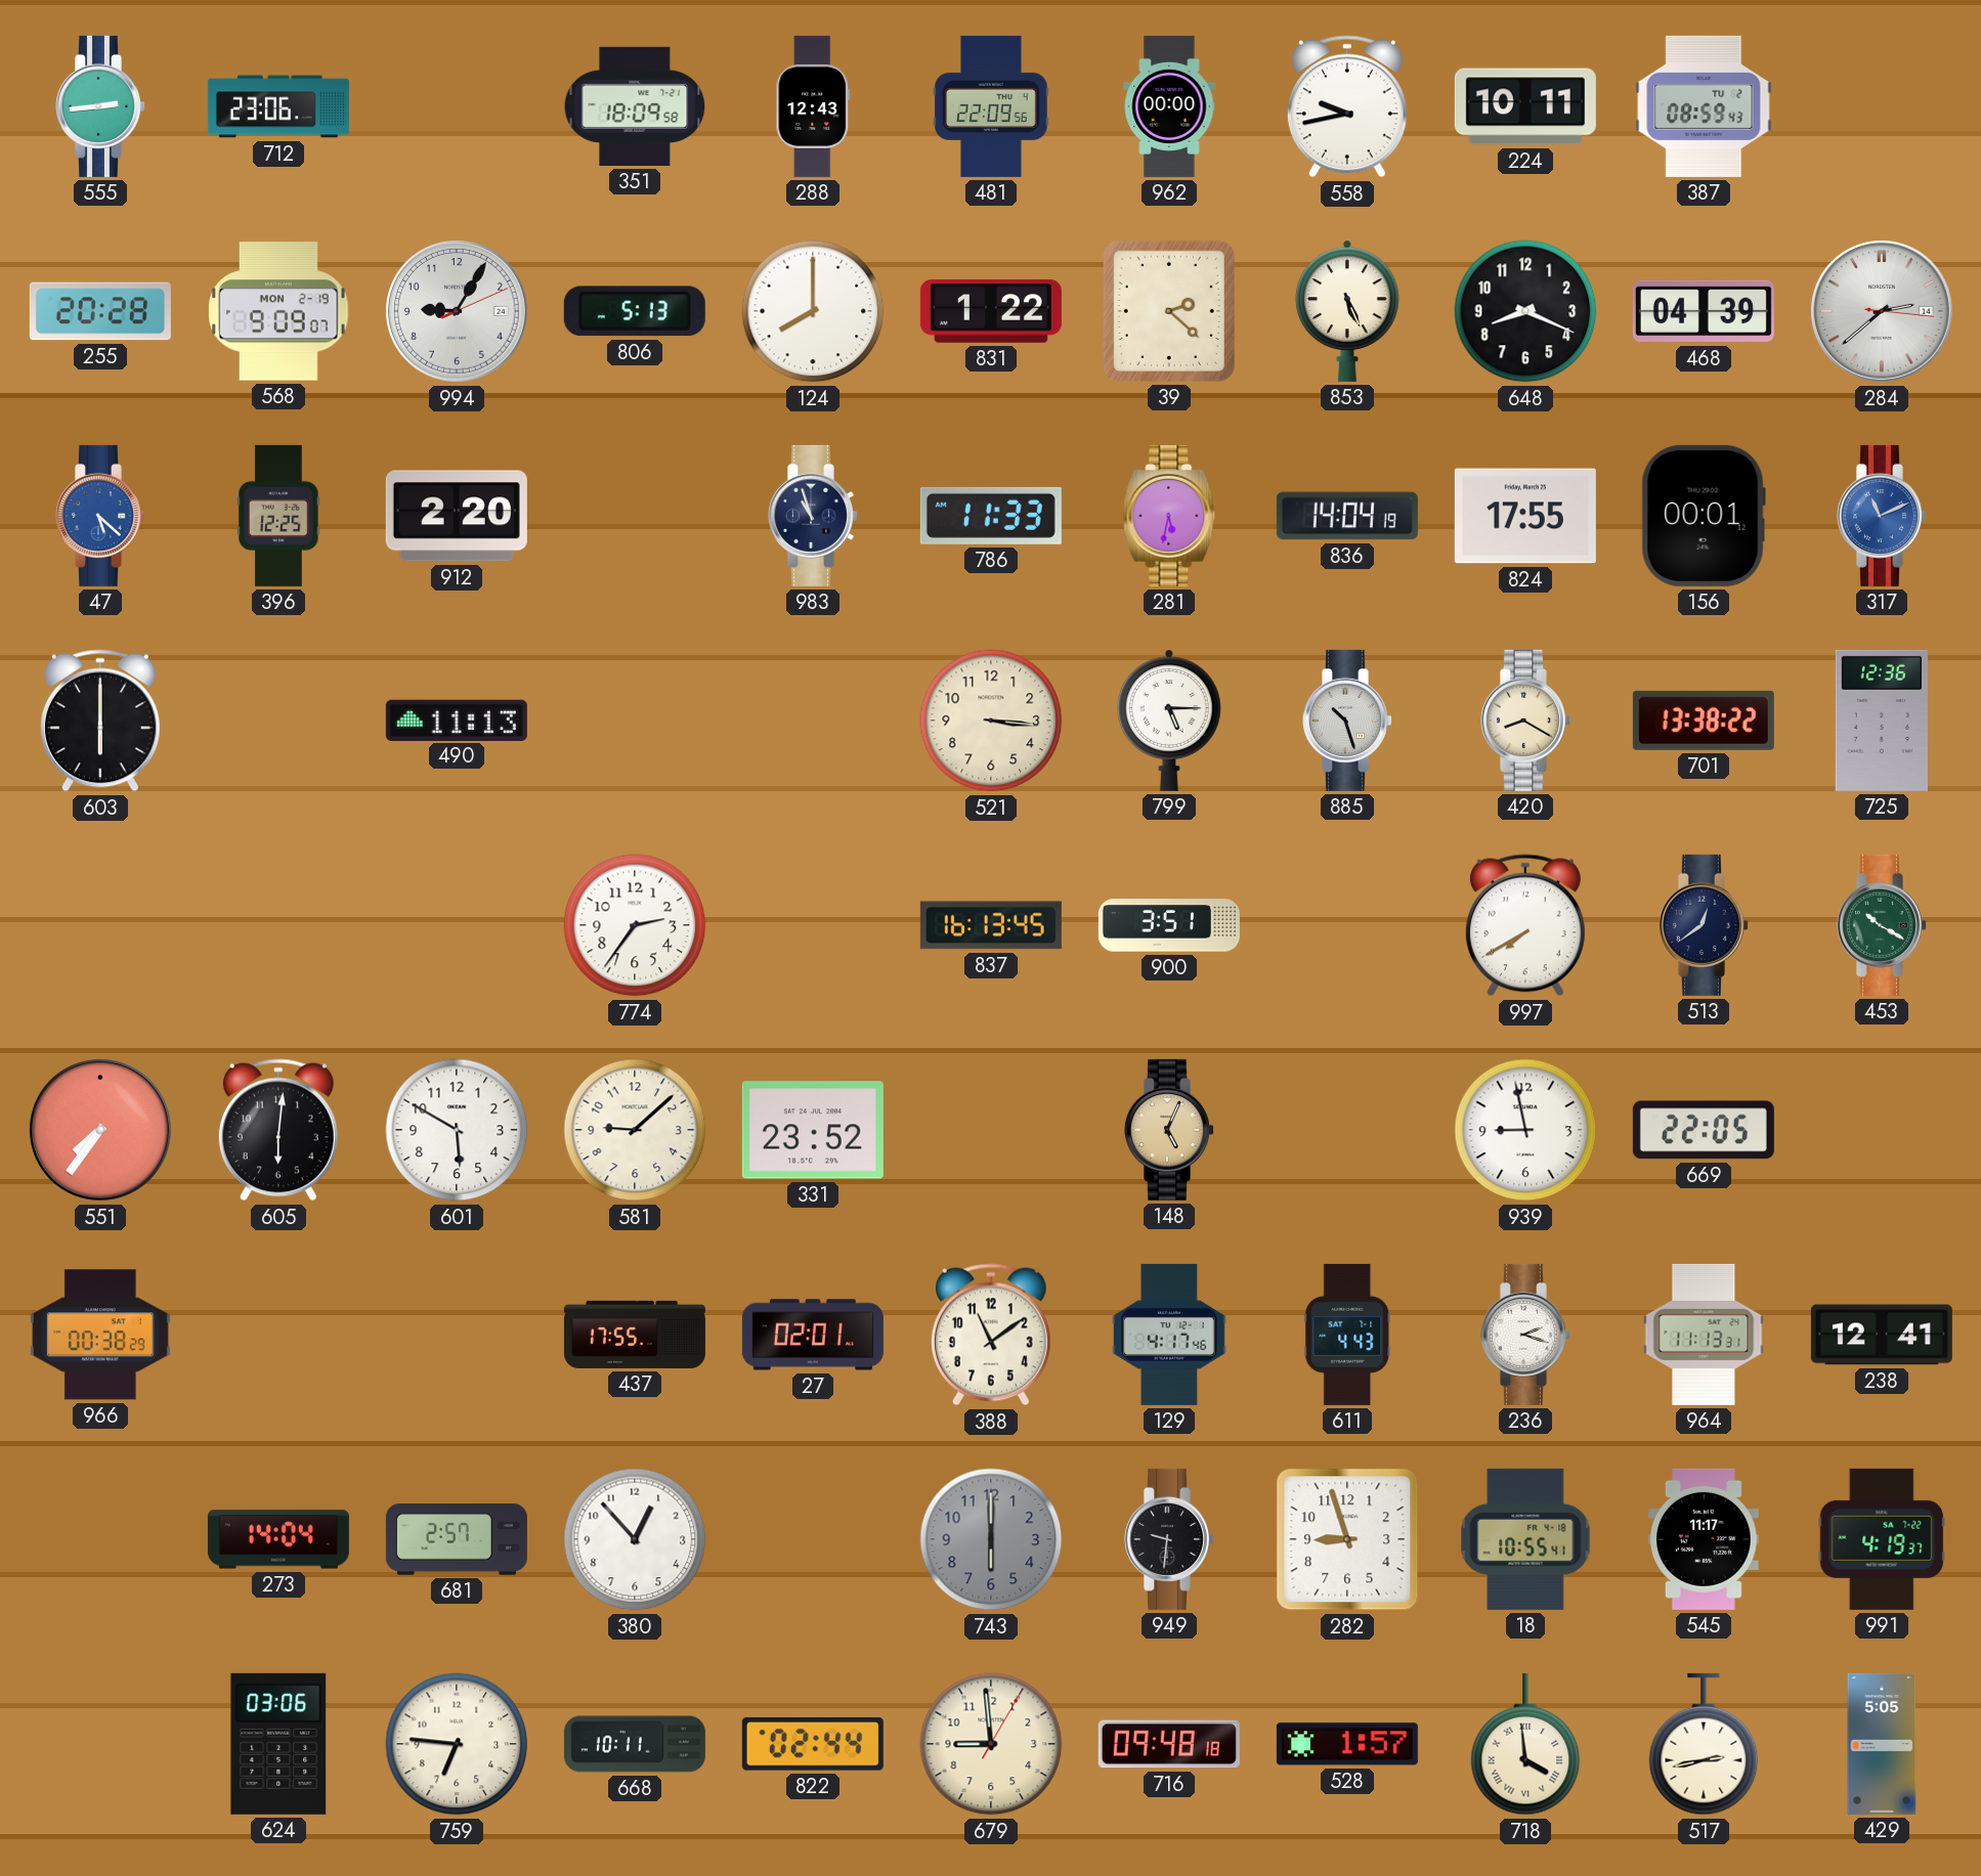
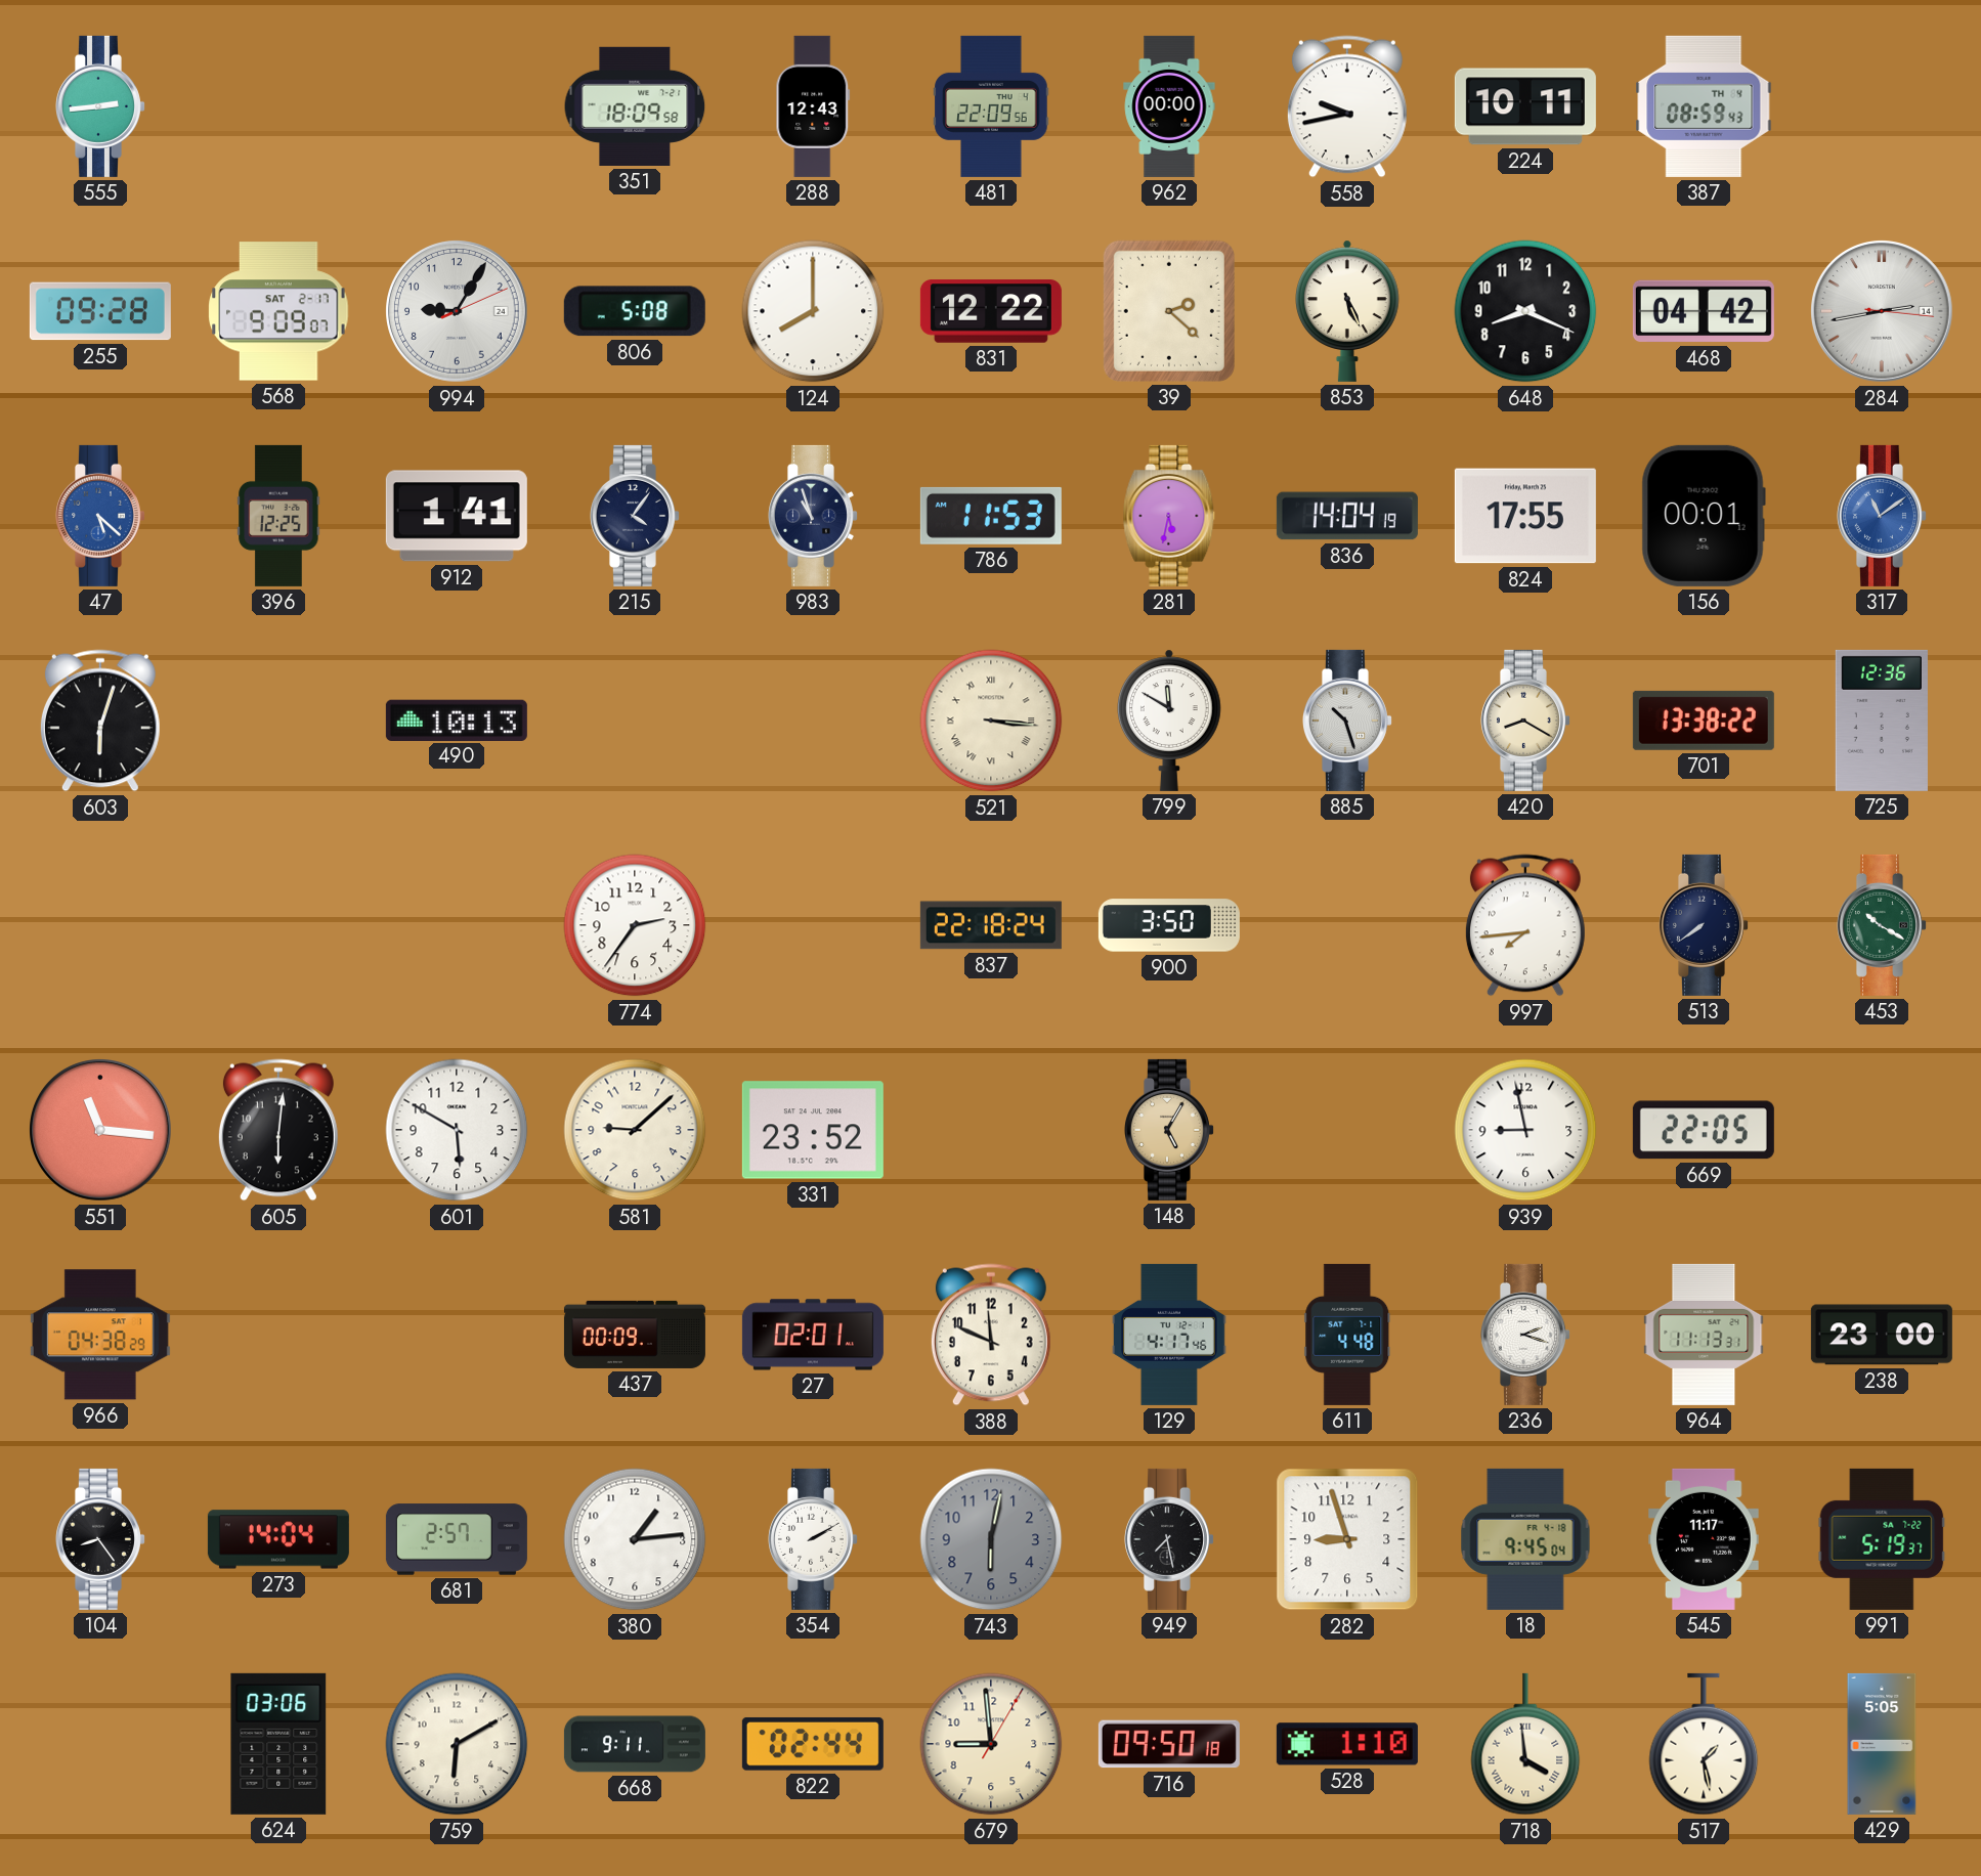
712: 23:06 -> none
387 date: TU 2 -> TH 4
255: 20:28 -> 09:28
568 date: MON 2-19 -> SAT 2-17
806: 5:13 -> 5:08
831: 1:22 -> 12:22
468: 04:39 -> 04:42
284: 2:38 -> 2:43
912: 2:20 -> 1:41
215: none -> 4:06
786: 11:33 -> 11:53
317: 11:11 -> 11:09
603: 6:00 -> 6:03
490: 11:13 -> 10:13
521 numerals: Arabic -> Roman
799: 5:15 -> 11:50
837: 16:13 -> 22:18
900: 3:51 -> 3:50
997: 7:40 -> 7:44
513: 12:39 -> 7:39
551: 7:36 -> 11:16
148: 5:04 -> 5:05
966: 00:38 -> 04:38
437: 17:55 -> 00:09
388: 11:09 -> 11:49
611: 4:43 -> 4:48
238: 12:41 -> 23:00
104: none -> 8:24
380: 12:53 -> 1:14
354: none -> 2:10
743: 6:00 -> 6:02
949: 9:31 -> 7:28
18: 10:55 -> 9:45
991: 4:19 -> 5:19
759: 6:46 -> 6:10
668: 10:11 -> 9:11
716: 09:48 -> 09:50
528: 1:57 -> 1:10
517: 2:43 -> 1:28
